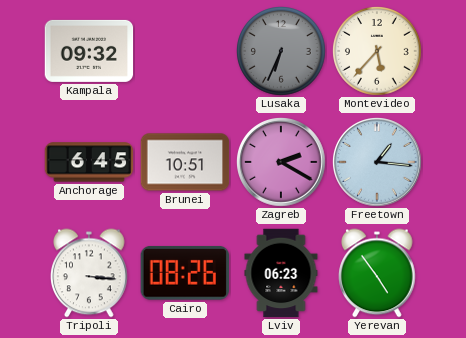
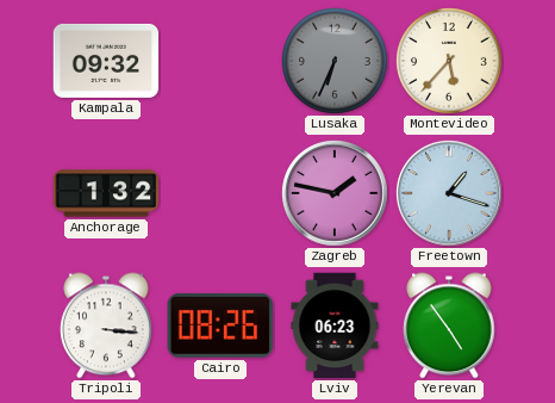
Anchorage: 6:45 -> 1:32
Brunei: 10:51 -> none
Zagreb: 2:20 -> 1:47
Freetown: 1:16 -> 1:18
